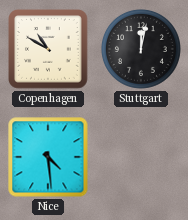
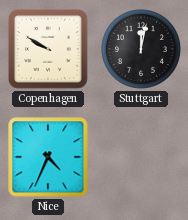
Copenhagen: 10:50 -> 9:50
Nice: 4:29 -> 4:34
